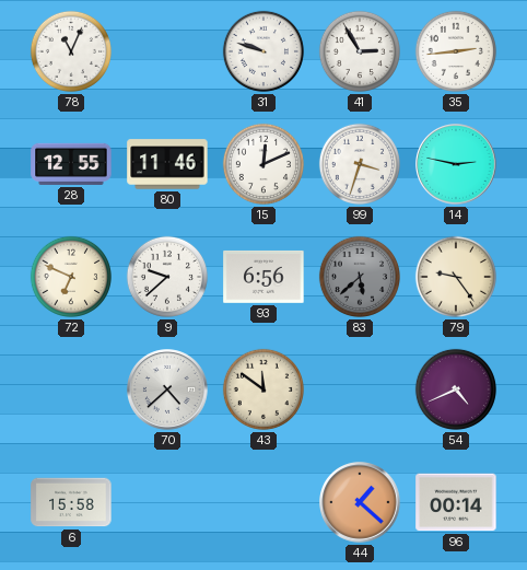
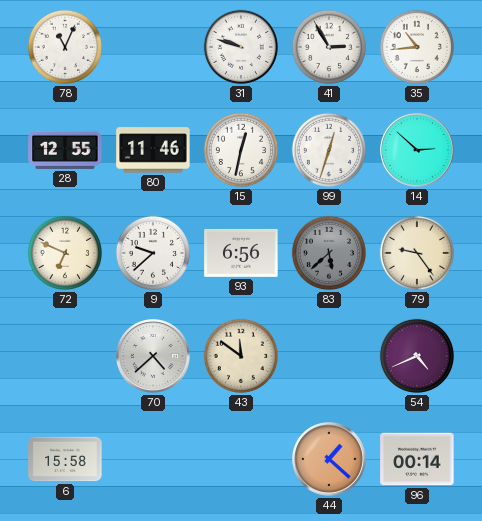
35: 2:44 -> 10:44
15: 12:11 -> 12:32
99: 3:33 -> 12:33
14: 2:47 -> 2:52
